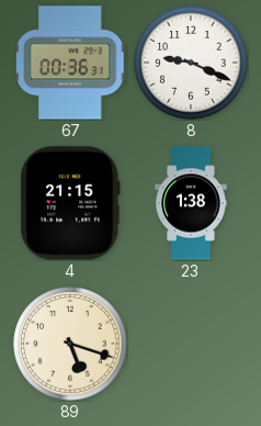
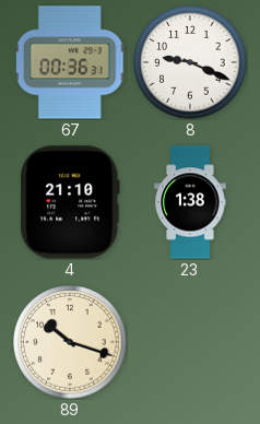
4: 21:15 -> 21:10
89: 5:18 -> 10:18
